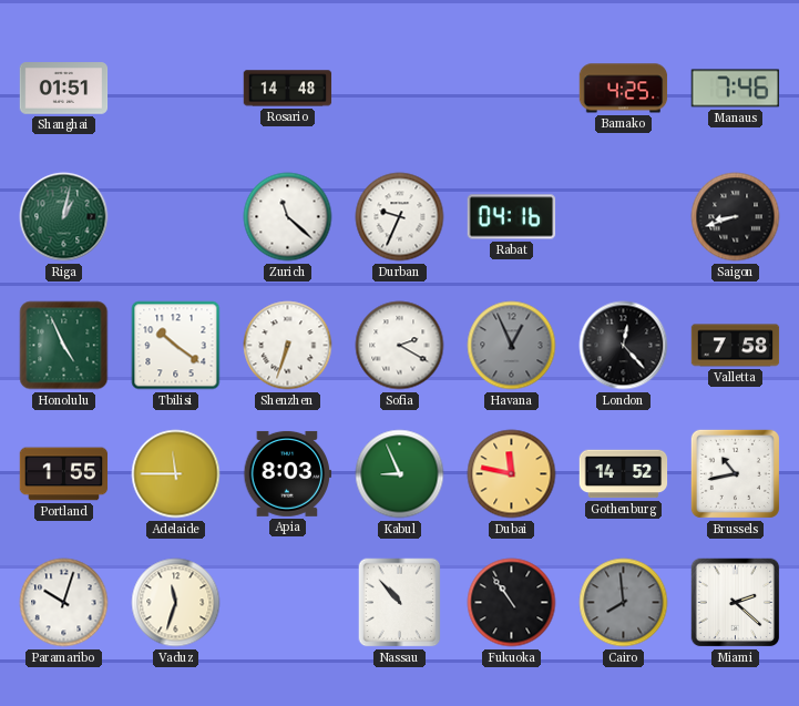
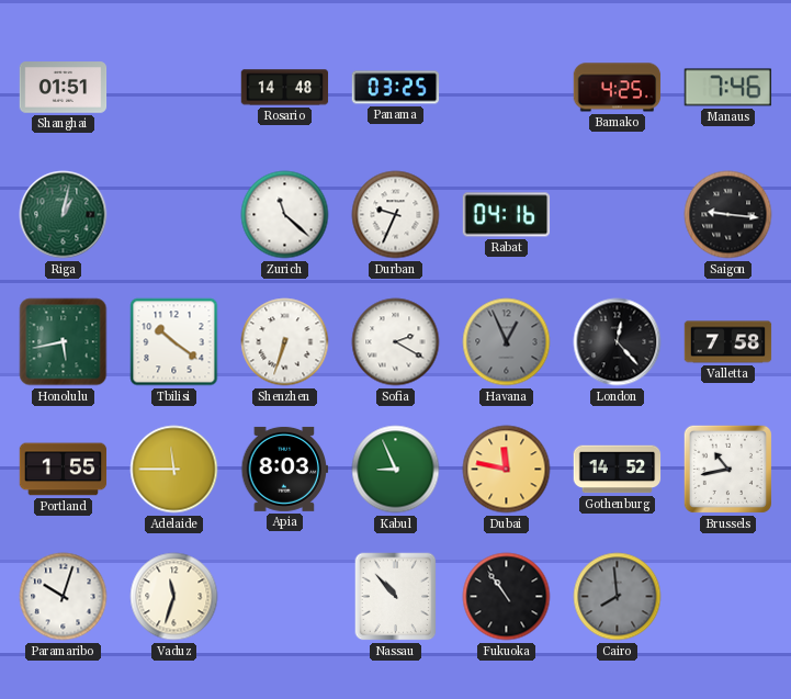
Panama: none -> 03:25
Saigon: 8:42 -> 9:16
Honolulu: 4:56 -> 5:43
Miami: 2:22 -> none
